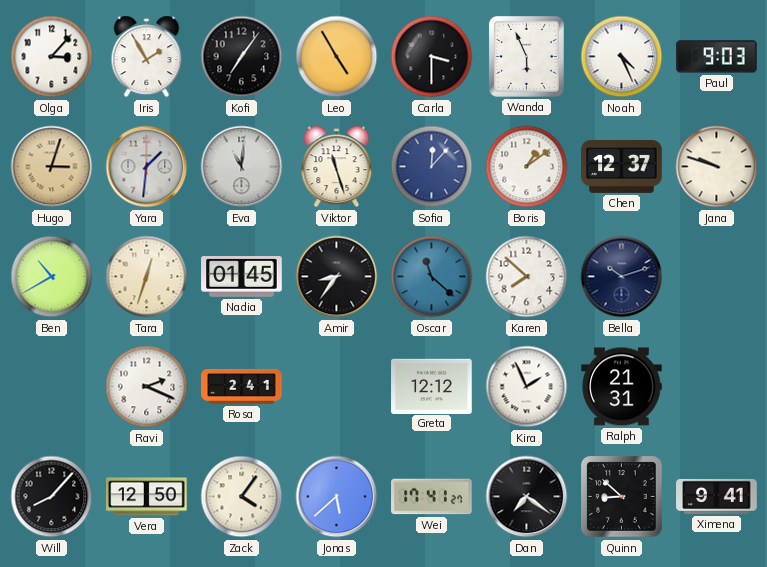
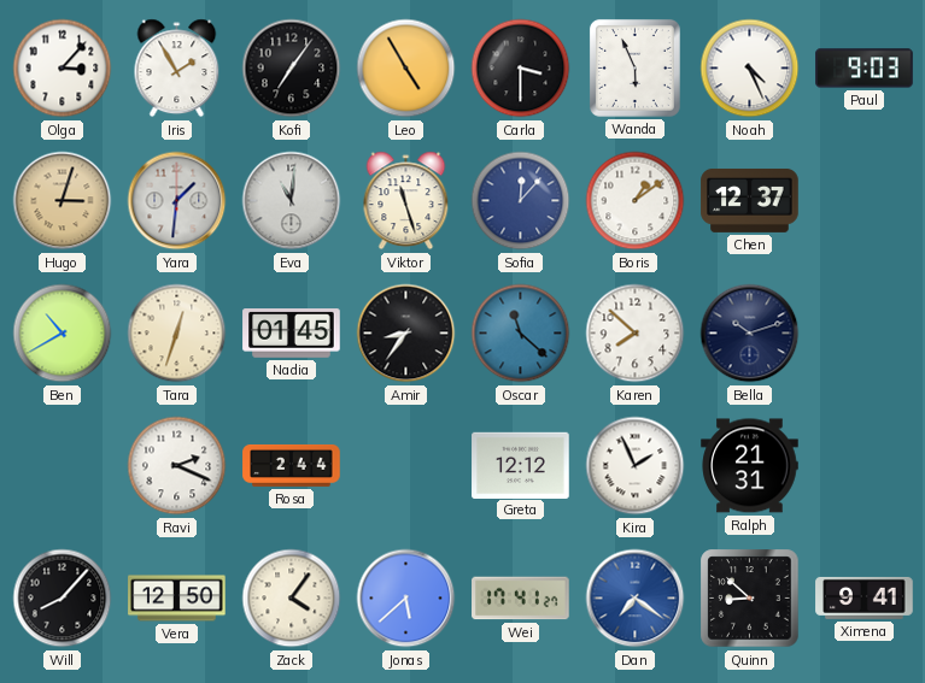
Jana: 9:48 -> none
Rosa: 2:41 -> 2:44
Dan dial: black -> blue
